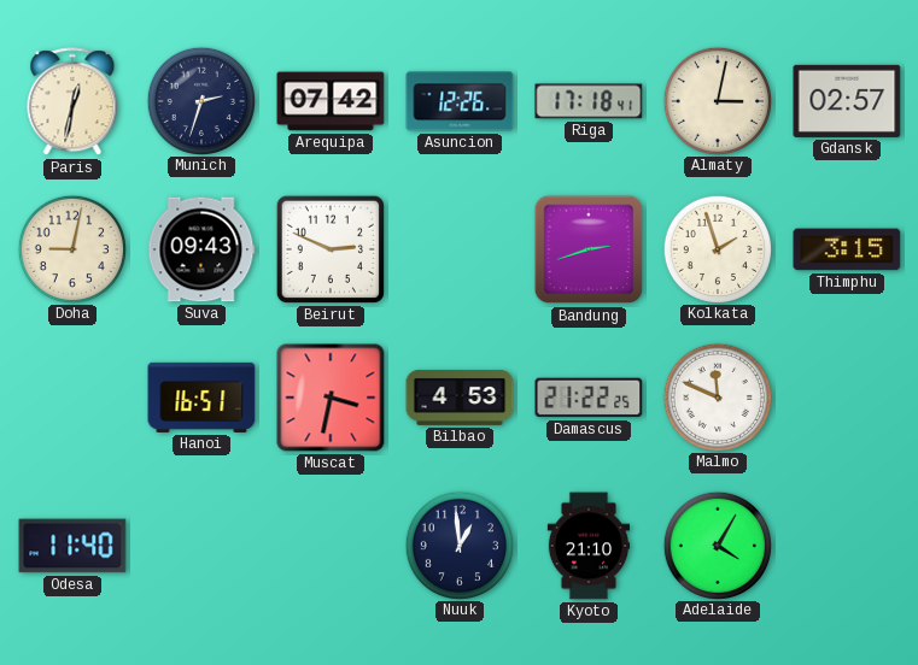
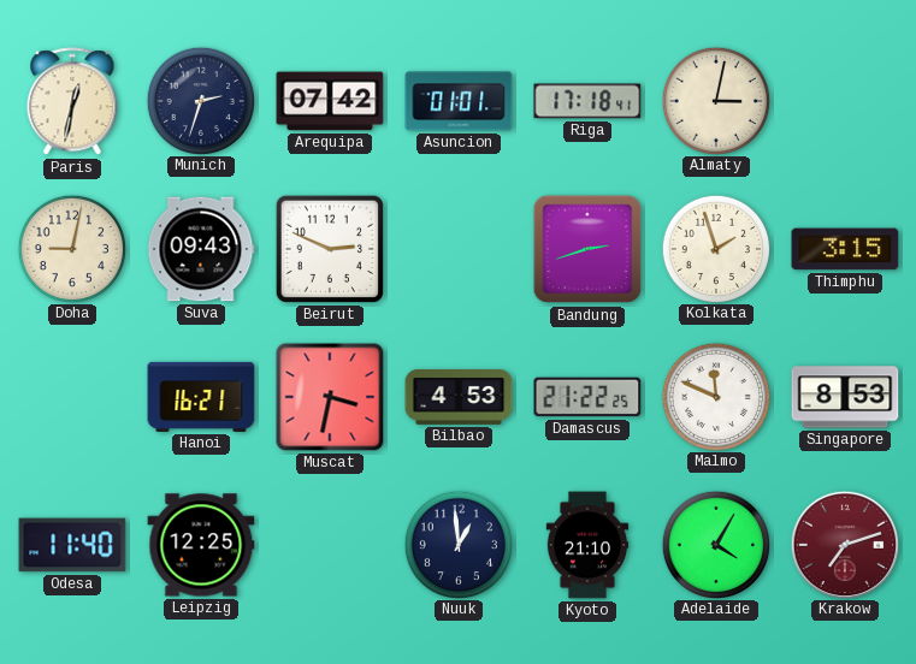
Asuncion: 12:26 -> 01:01
Gdansk: 02:57 -> none
Hanoi: 16:51 -> 16:21
Singapore: none -> 8:53
Leipzig: none -> 12:25
Krakow: none -> 7:12
